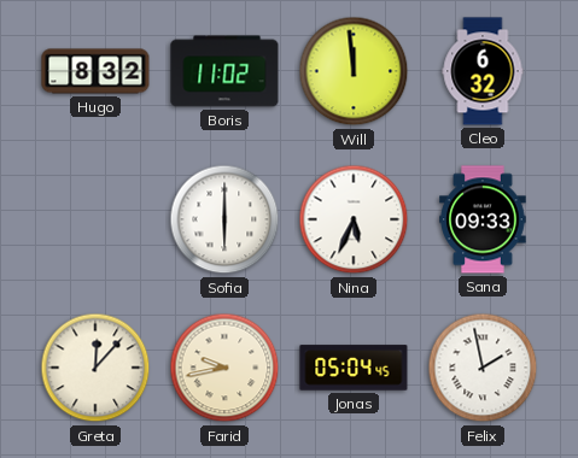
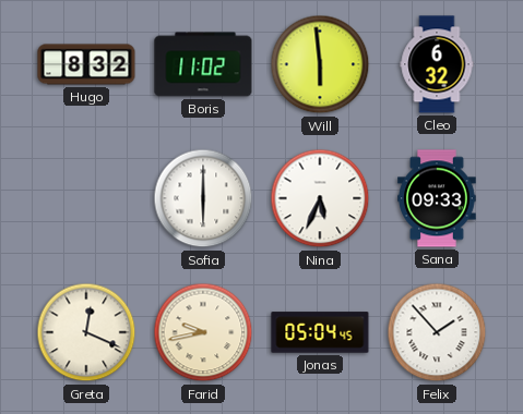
Will: 11:59 -> 5:59
Greta: 12:07 -> 12:19
Felix: 1:58 -> 1:53
